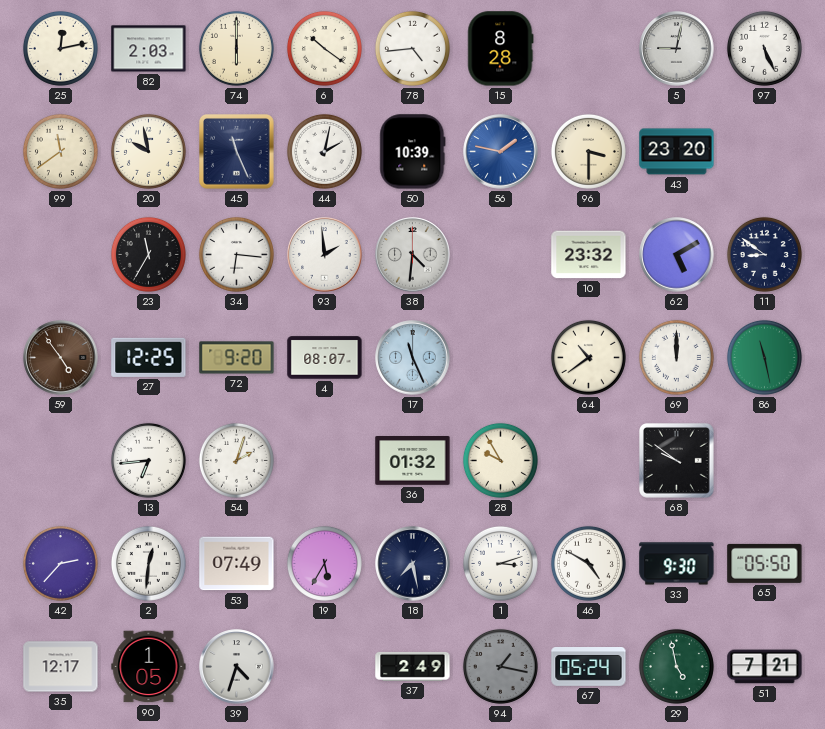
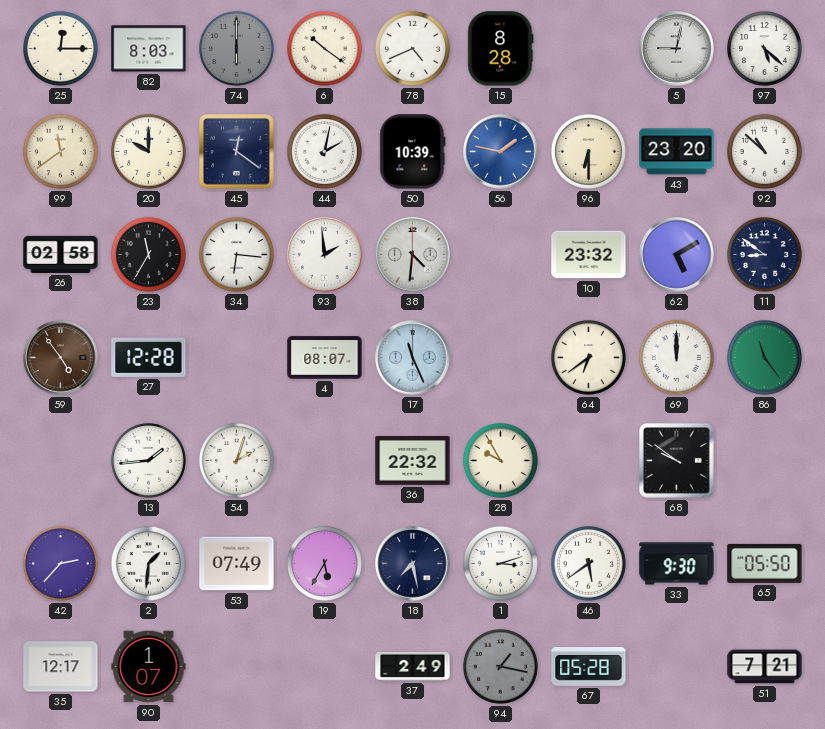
25: 12:13 -> 12:15
82: 2:03 -> 8:03
74 dial: cream -> grey
78: 4:44 -> 4:41
97: 5:26 -> 5:22
20: 9:58 -> 10:00
45: 11:26 -> 12:21
96: 3:30 -> 6:30
92: none -> 10:52
26: none -> 02:58
27: 12:25 -> 12:28
72: 9:20 -> none
64: 10:39 -> 6:39
86: 11:28 -> 11:24
13: 6:44 -> 1:44
36: 01:32 -> 22:32
2: 12:31 -> 1:31
46: 4:50 -> 5:39
90: 1:05 -> 1:07
39: 4:33 -> none
67: 05:24 -> 05:28
29: 4:58 -> none
